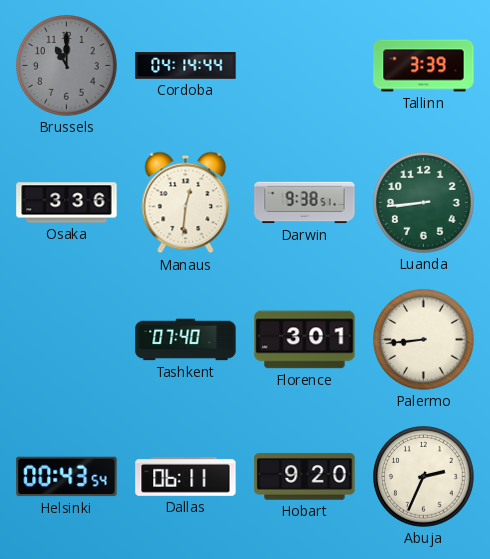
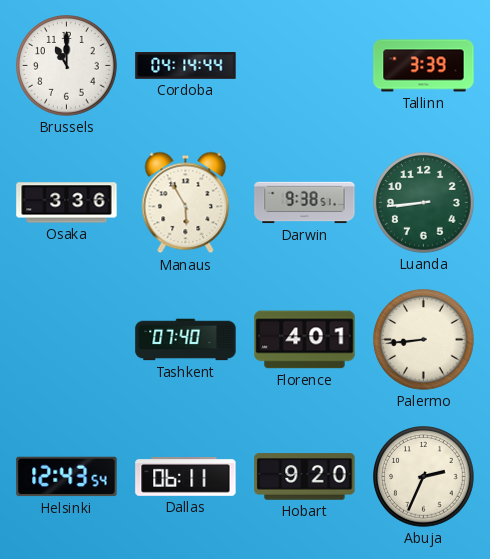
Brussels dial: grey -> white
Manaus: 12:31 -> 5:55
Florence: 3:01 -> 4:01
Helsinki: 00:43 -> 12:43
